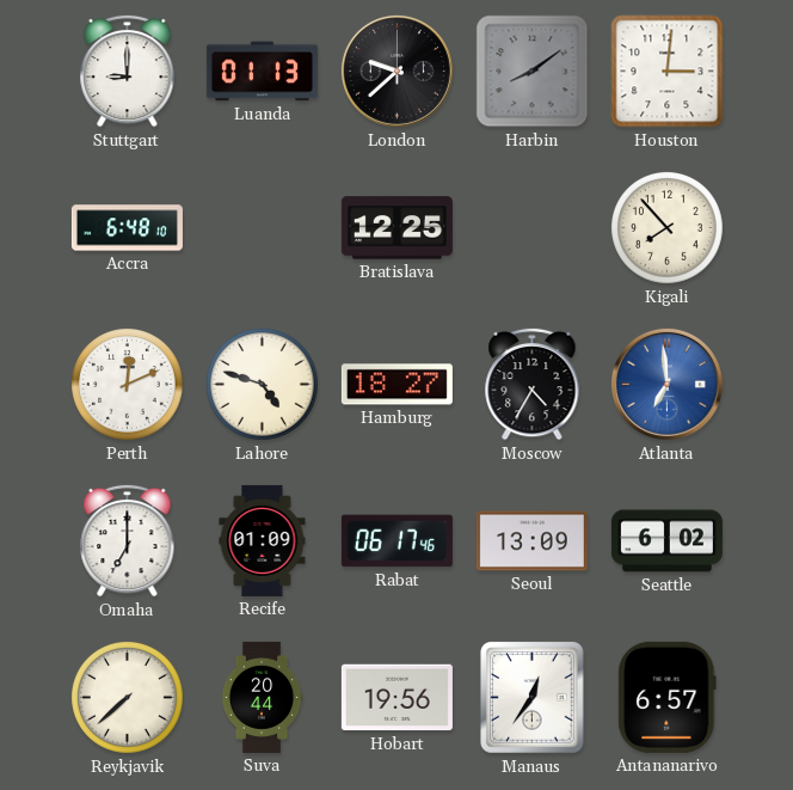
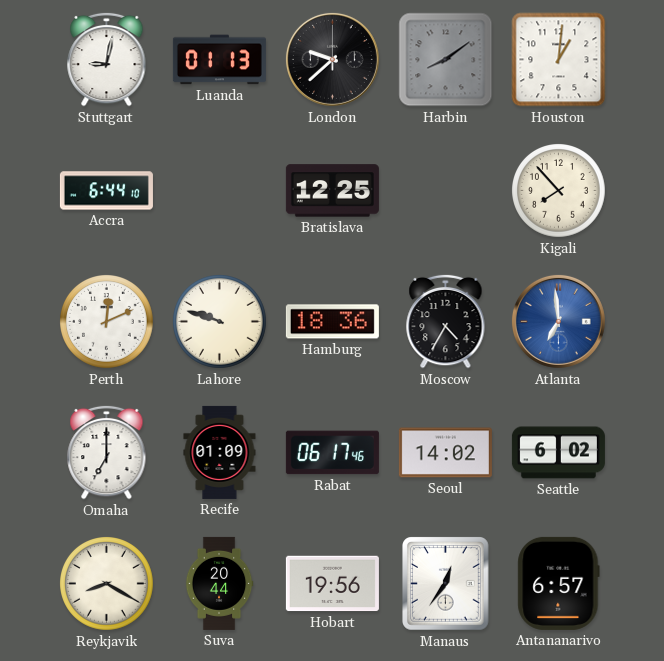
Stuttgart: 9:00 -> 9:02
Houston: 3:01 -> 1:01
Accra: 6:48 -> 6:44
Lahore: 4:48 -> 9:48
Hamburg: 18:27 -> 18:36
Seoul: 13:09 -> 14:02
Reykjavik: 7:38 -> 8:20
